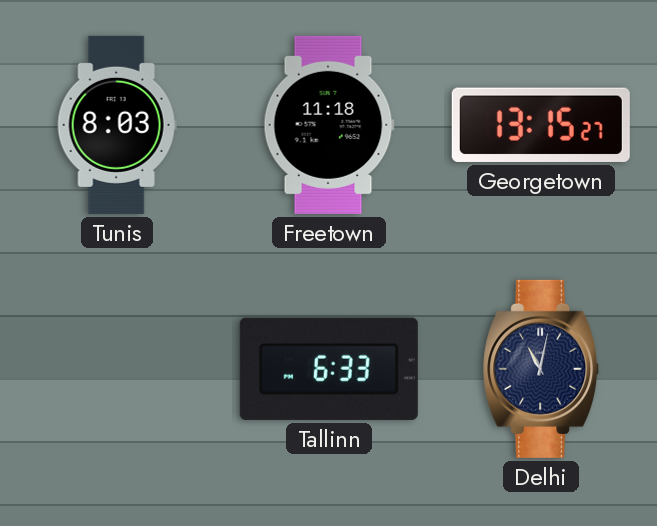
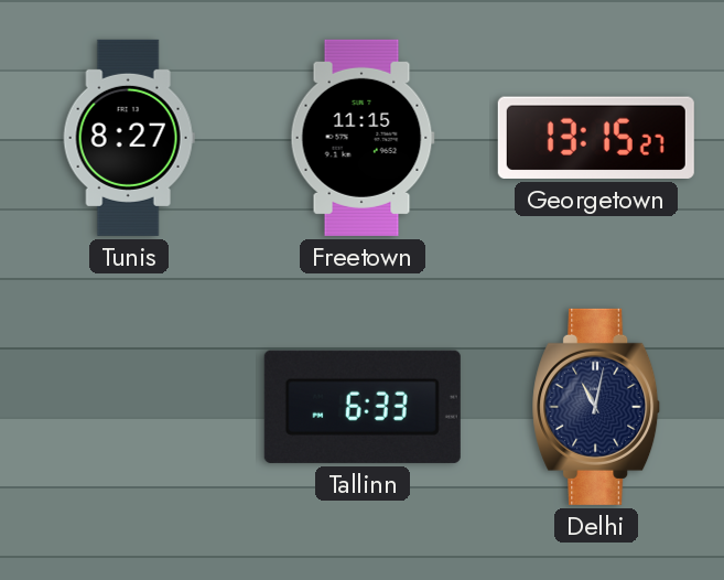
Tunis: 8:03 -> 8:27
Freetown: 11:18 -> 11:15
